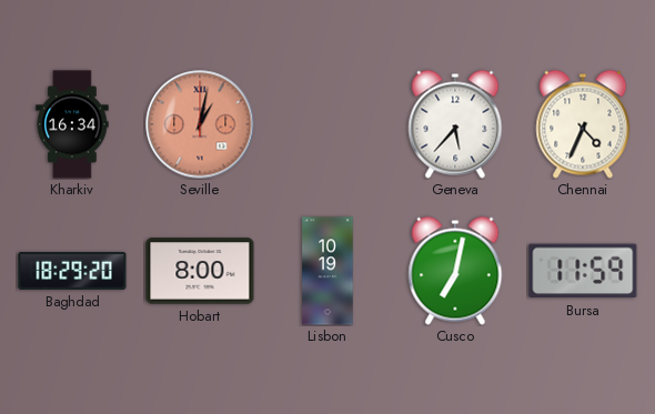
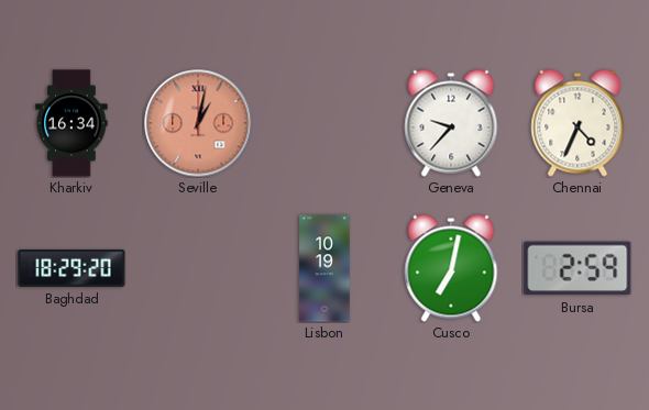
Geneva: 5:37 -> 9:37
Hobart: 8:00 -> none
Bursa: 11:59 -> 2:59
